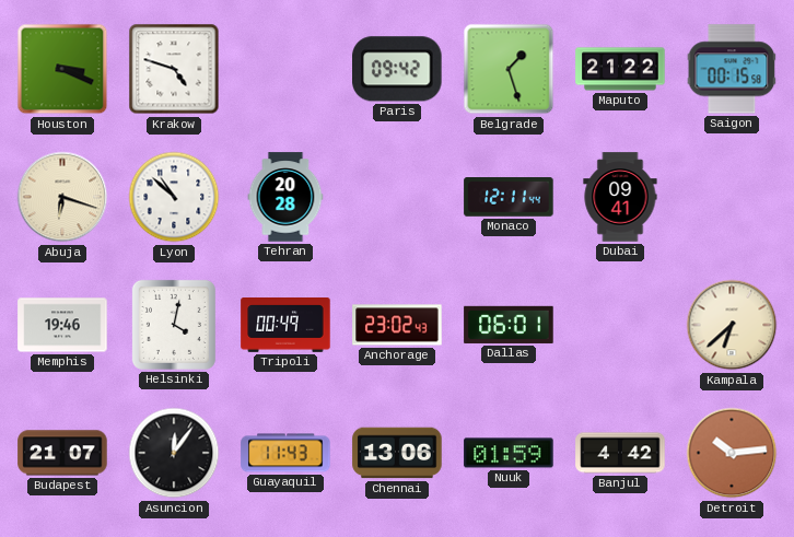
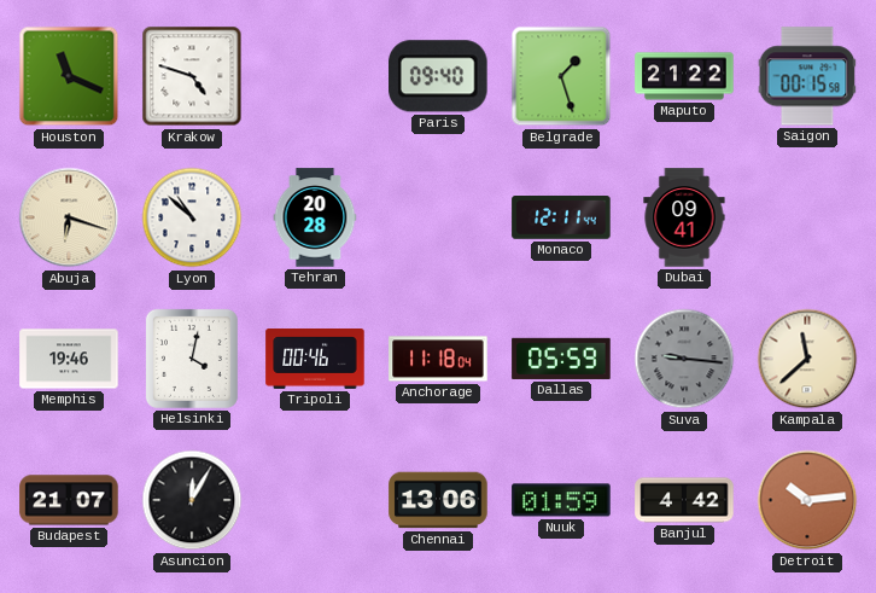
Houston: 3:19 -> 11:19
Paris: 09:42 -> 09:40
Tripoli: 00:49 -> 00:46
Anchorage: 23:02 -> 11:18
Dallas: 06:01 -> 05:59
Suva: none -> 9:16
Kampala: 6:38 -> 11:38
Asuncion: 12:06 -> 12:05
Guayaquil: 11:43 -> none
